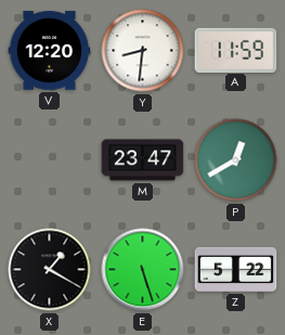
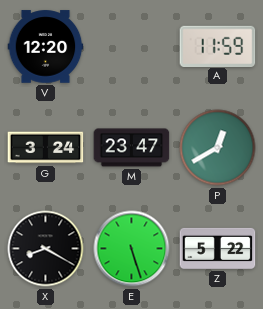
Y: 8:31 -> none
G: none -> 3:24
X: 1:20 -> 8:20
